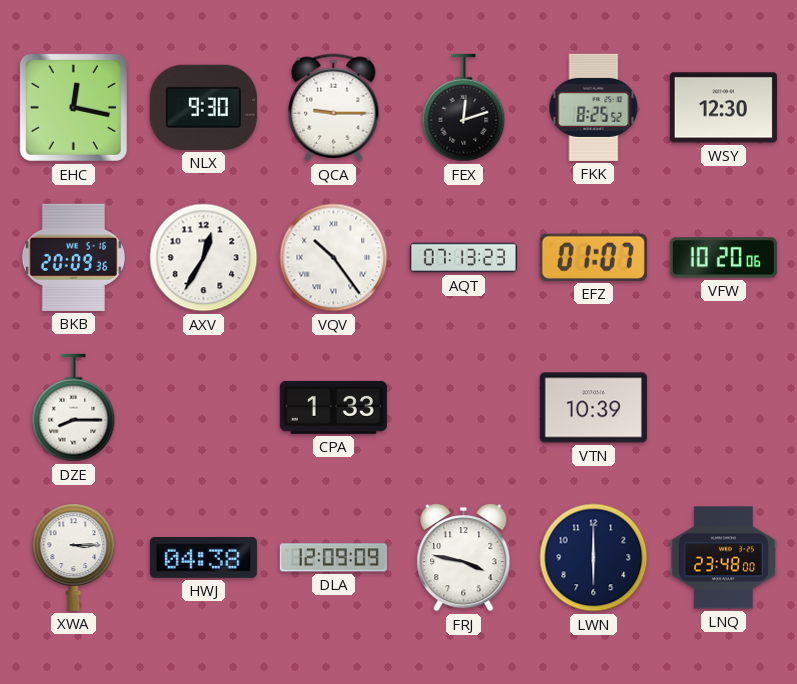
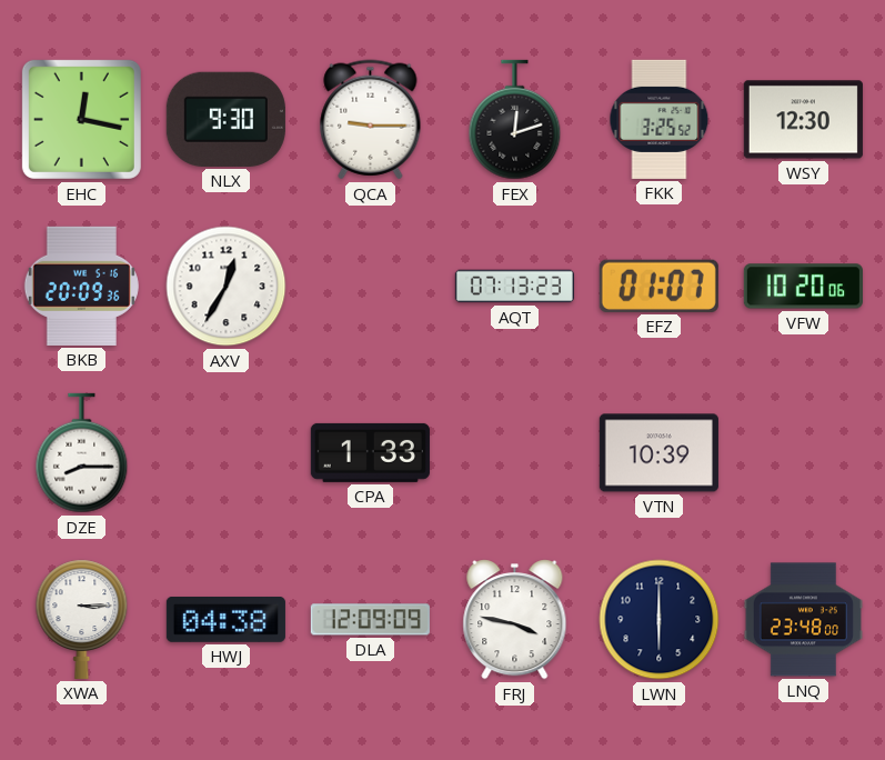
FKK: 8:25 -> 3:25
VQV: 10:24 -> none
